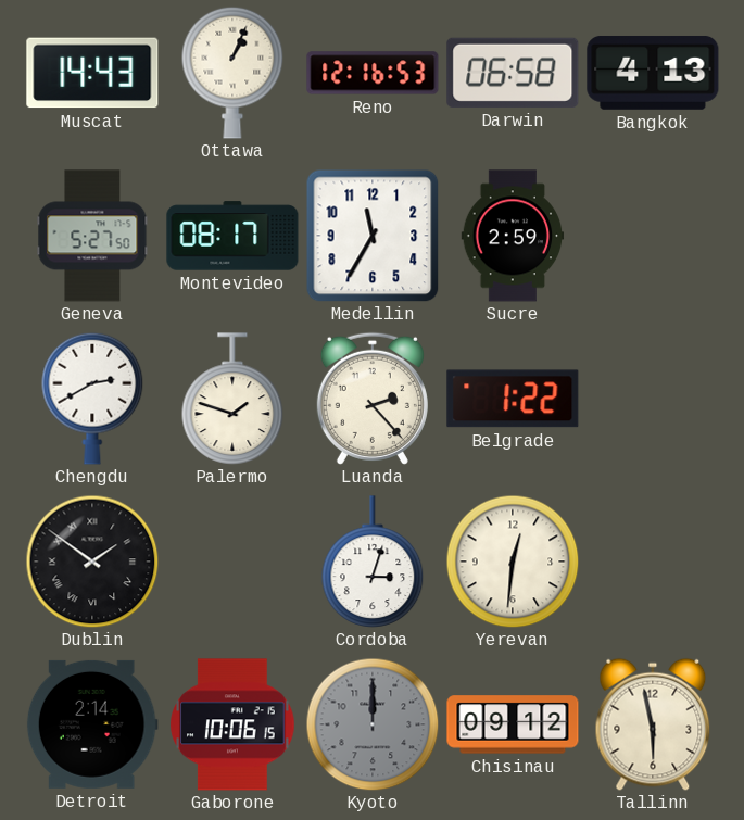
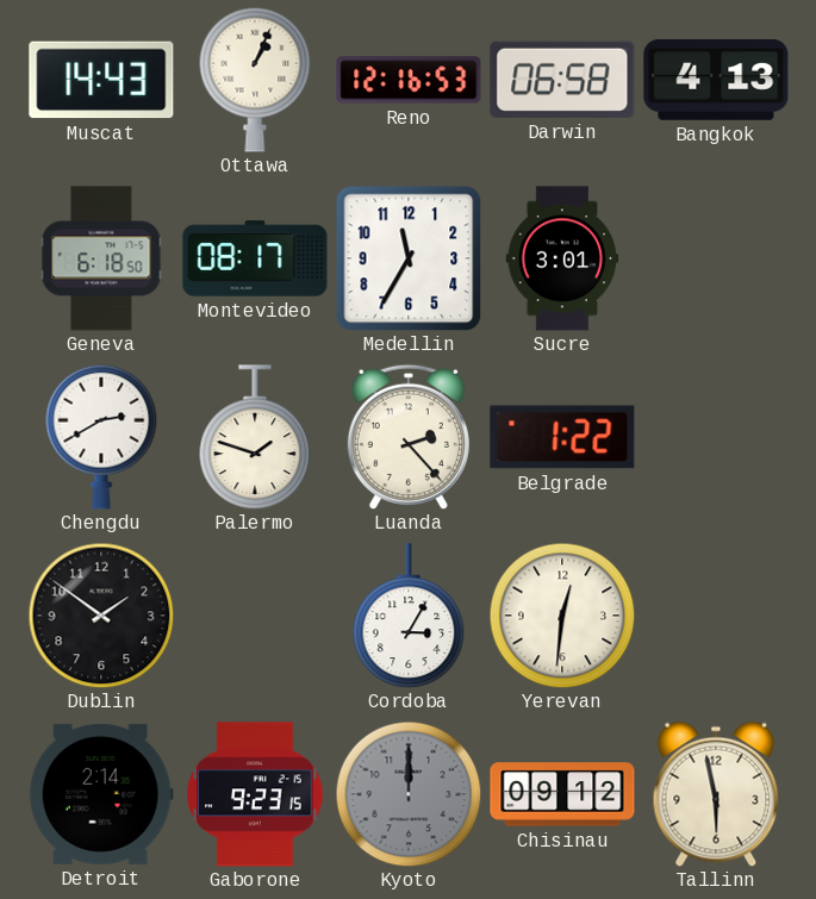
Geneva: 5:27 -> 6:18
Sucre: 2:59 -> 3:01
Dublin numerals: Roman -> Arabic
Cordoba: 3:03 -> 3:05
Gaborone: 10:06 -> 9:23
